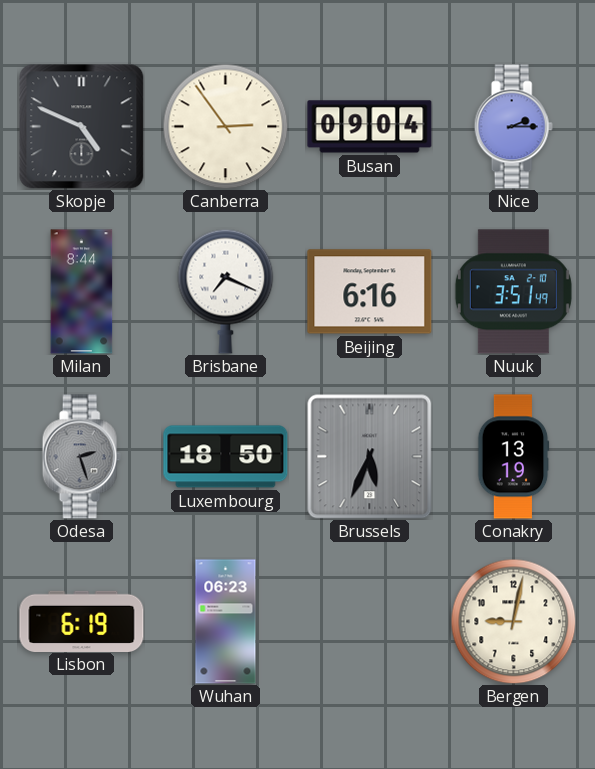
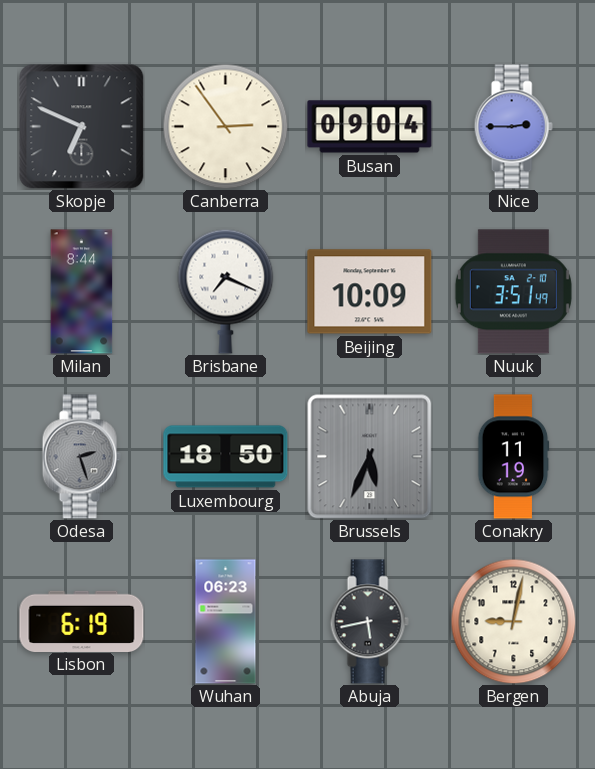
Skopje: 4:49 -> 6:49
Nice: 2:15 -> 2:45
Beijing: 6:16 -> 10:09
Conakry: 13:19 -> 11:19
Abuja: none -> 5:43
